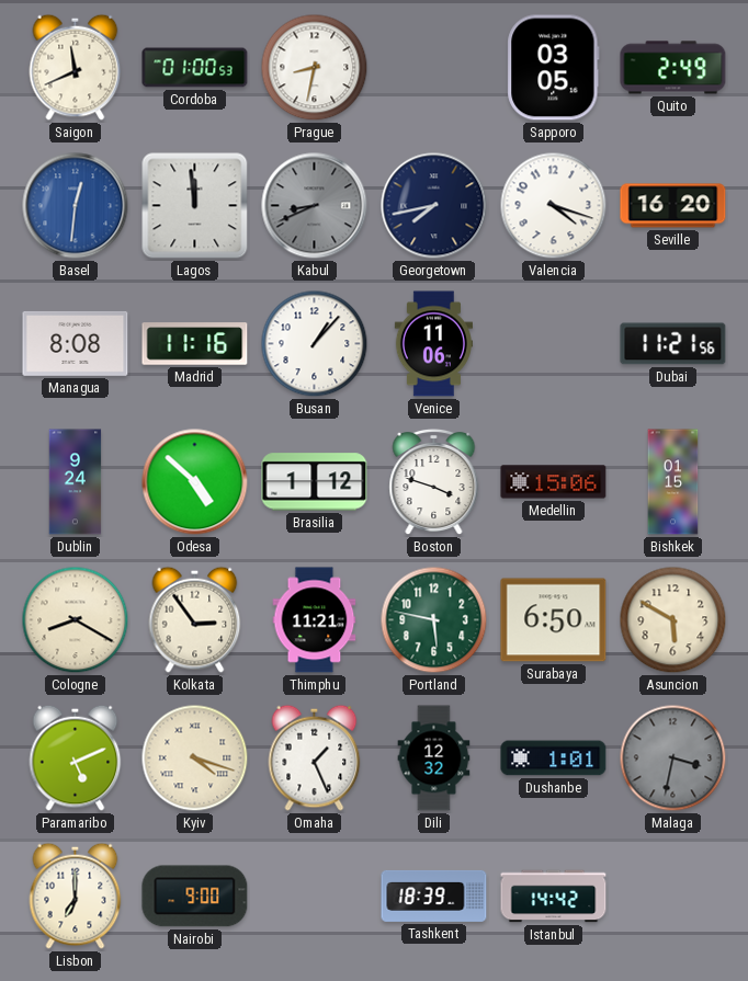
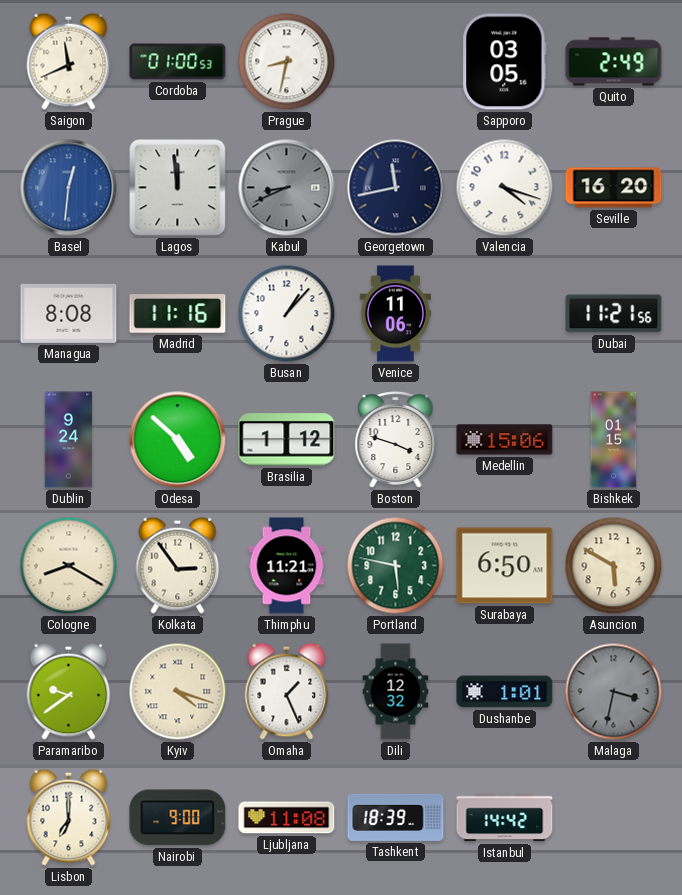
Georgetown: 7:43 -> 11:43
Paramaribo: 5:11 -> 9:39
Ljubljana: none -> 11:08
